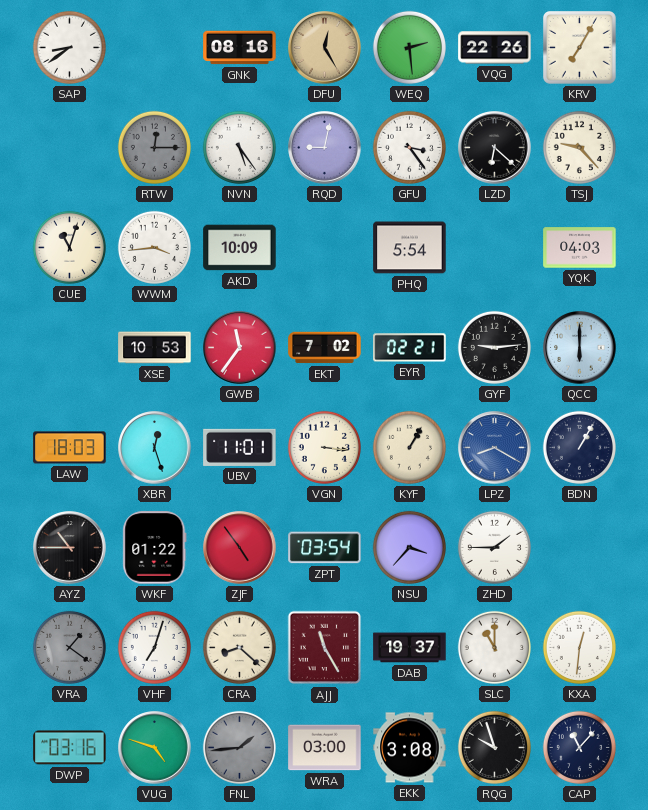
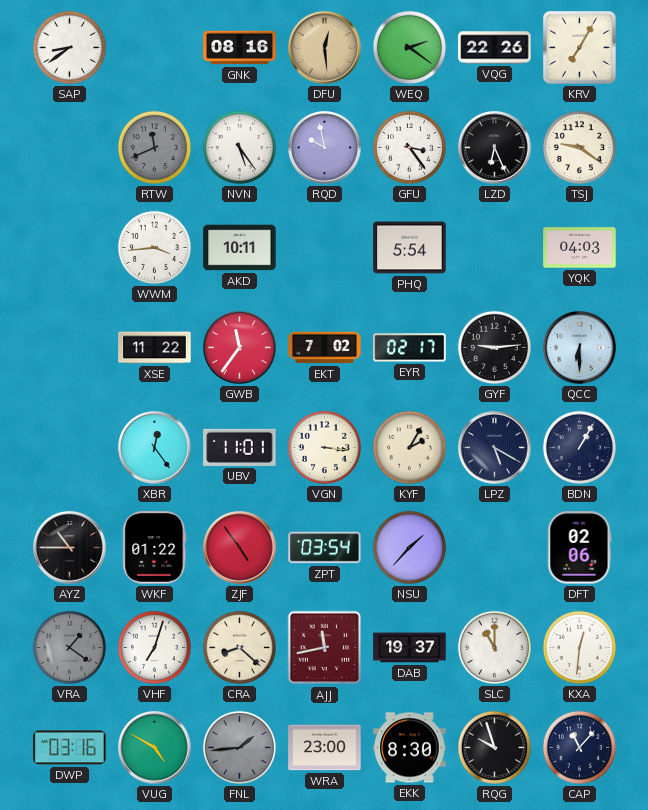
DFU: 12:25 -> 12:29
WEQ: 2:29 -> 2:21
RTW: 12:15 -> 11:41
RQD: 9:02 -> 9:58
LZD: 6:22 -> 6:26
TSJ: 9:23 -> 9:21
CUE: 11:03 -> none
AKD: 10:09 -> 10:11
XSE: 10:53 -> 11:22
EYR: 02:21 -> 02:17
QCC: 6:00 -> 6:30
LAW: 18:03 -> none
XBR: 12:27 -> 12:24
KYF: 1:05 -> 2:05
LPZ: 8:20 -> 5:20
LPZ dial: blue -> navy
NSU: 3:37 -> 1:37
ZHD: 1:45 -> none
DFT: none -> 02:06
AJJ: 11:25 -> 11:43
VUG: 4:48 -> 4:50
WRA: 03:00 -> 23:00
EKK: 3:08 -> 8:30
